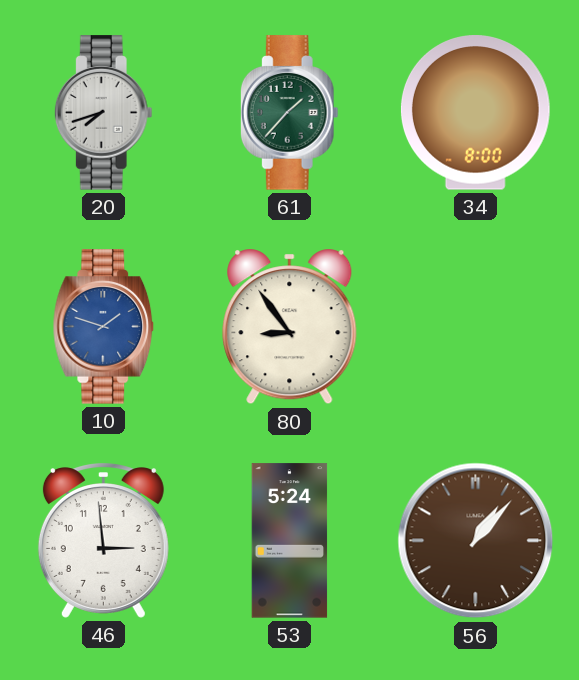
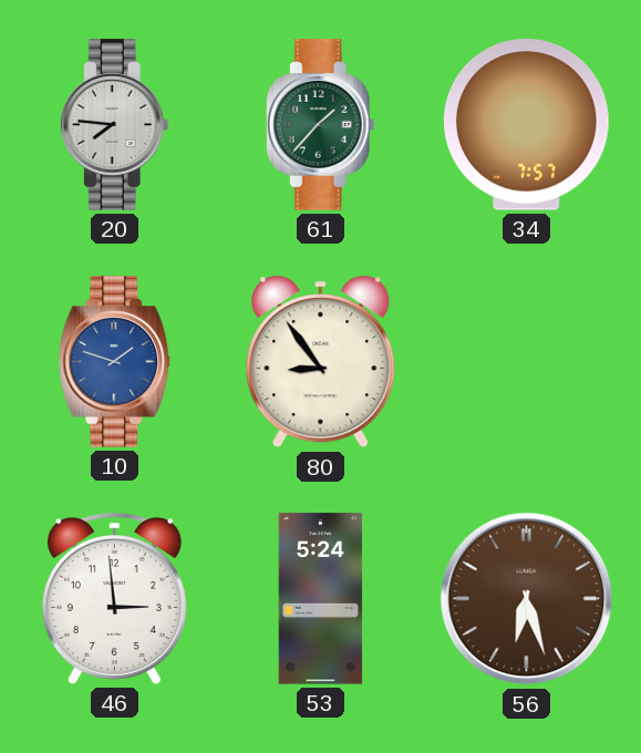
20: 7:42 -> 7:46
34: 8:00 -> 7:57
56: 1:07 -> 6:27
